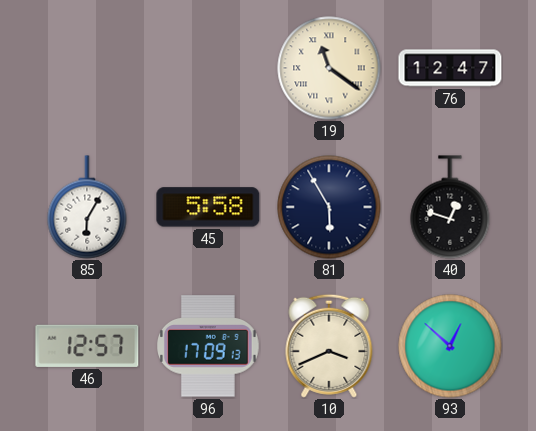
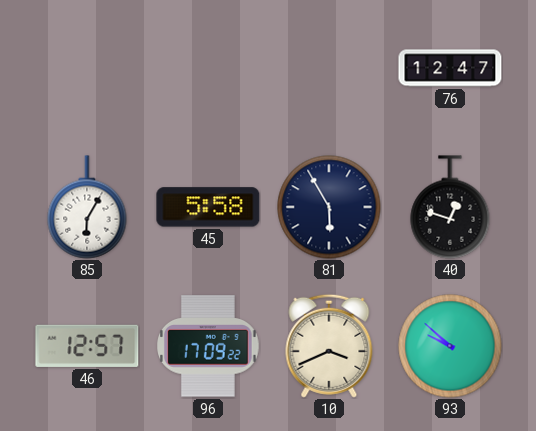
19: 11:21 -> none
96: 17:09:13 -> 17:09:22
93: 12:52 -> 9:52
